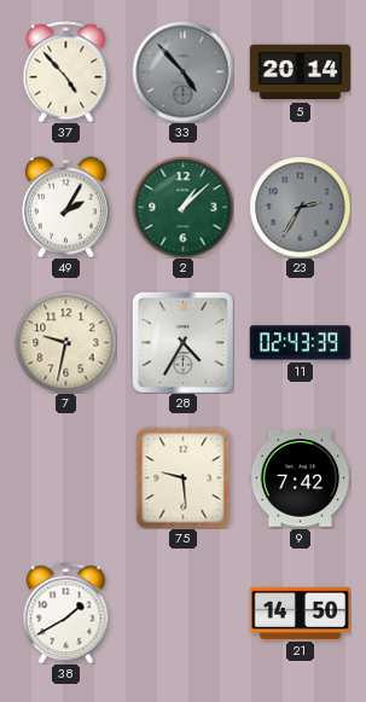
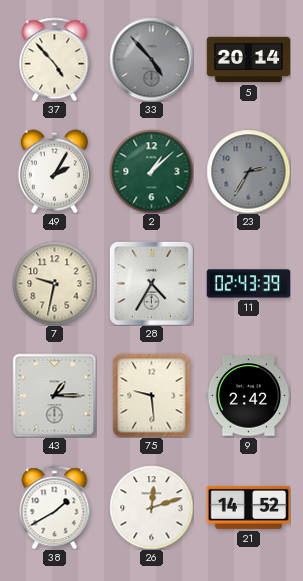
43: none -> 1:15
9: 7:42 -> 2:42
26: none -> 12:12
21: 14:50 -> 14:52
